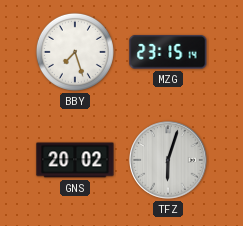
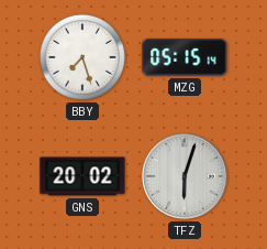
MZG: 23:15 -> 05:15
